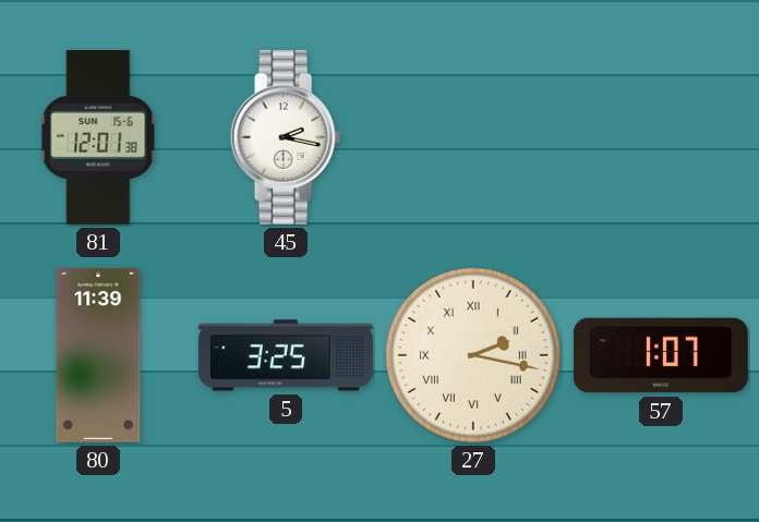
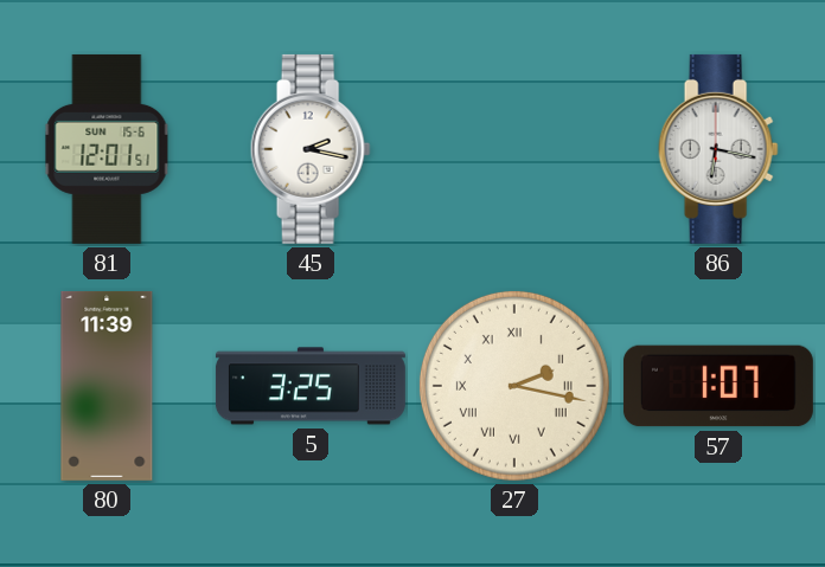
81: 12:01:38 -> 12:01:51
86: none -> 6:17
